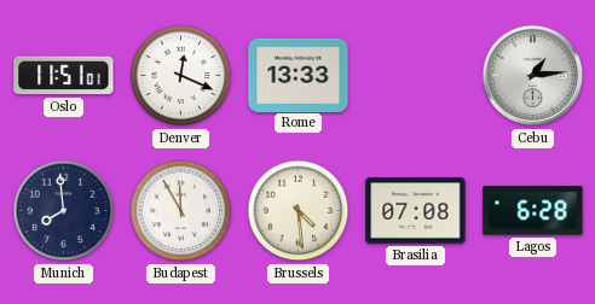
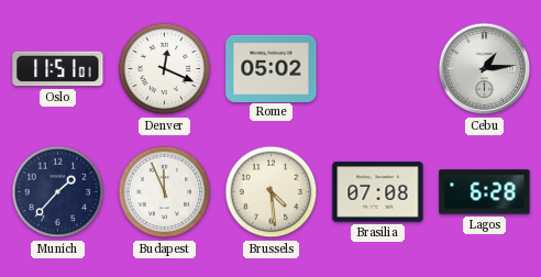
Rome: 13:33 -> 05:02
Munich: 7:59 -> 1:37
Budapest: 11:55 -> 11:56
